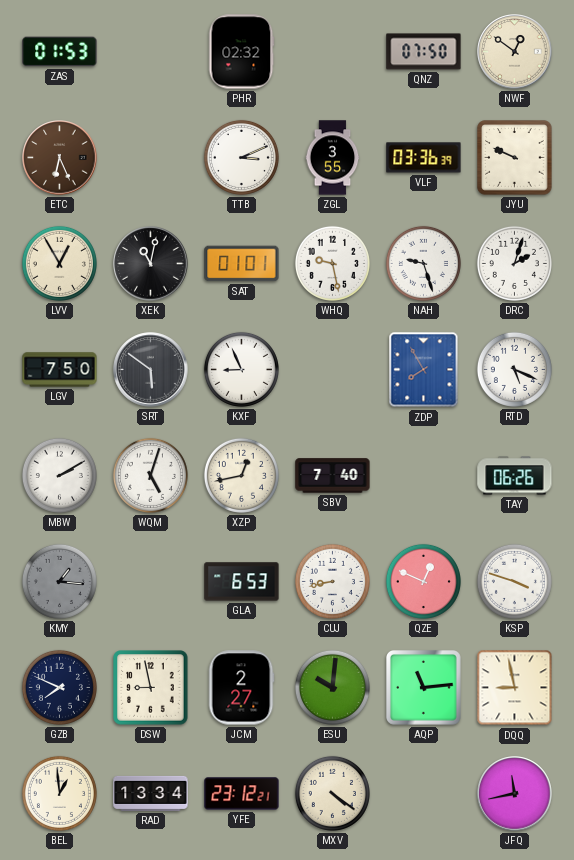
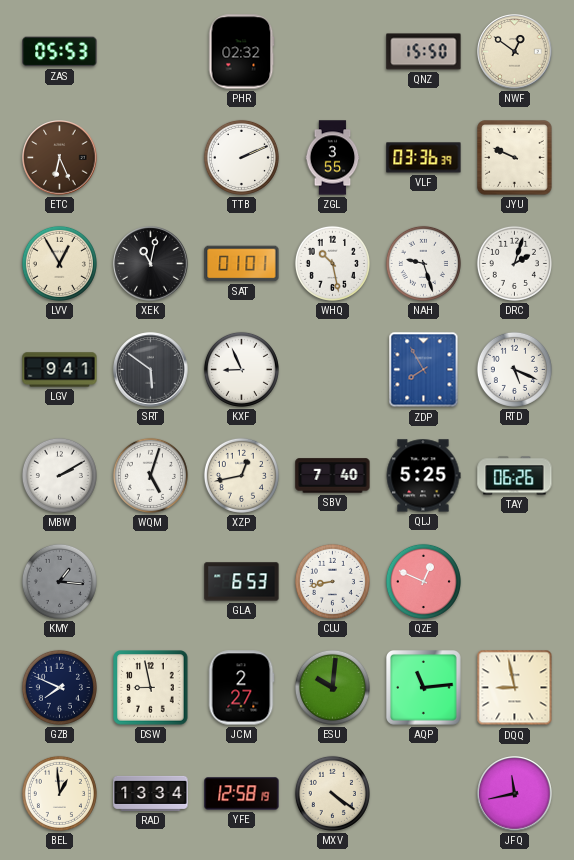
ZAS: 01:53 -> 05:53
QNZ: 07:50 -> 15:50
TTB: 3:11 -> 2:11
WHQ: 9:28 -> 10:28
LGV: 7:50 -> 9:41
QLJ: none -> 5:25
KSP: 3:48 -> none
YFE: 23:12 -> 12:58
